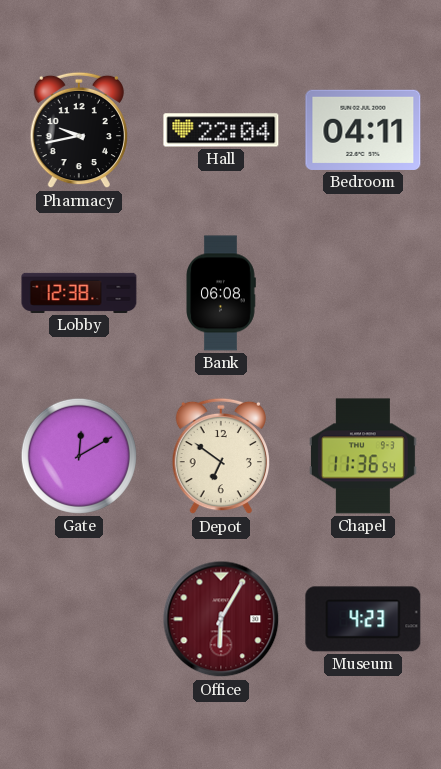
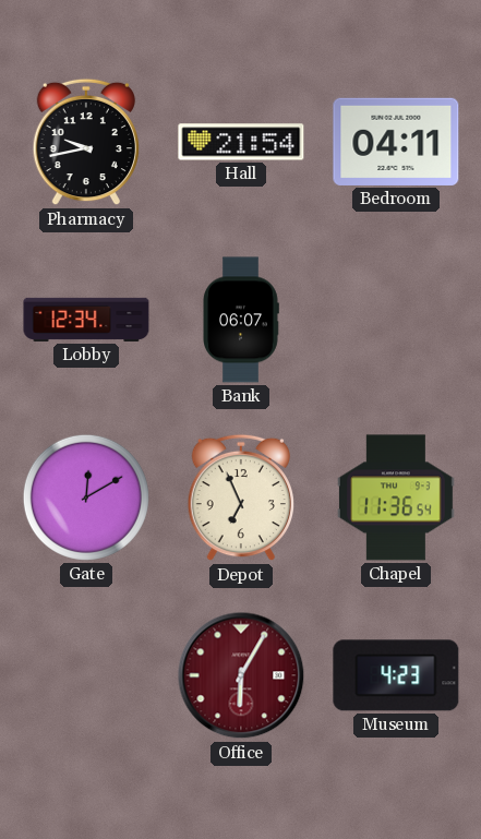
Hall: 22:04 -> 21:54
Lobby: 12:38 -> 12:34
Bank: 06:08 -> 06:07
Depot: 6:51 -> 6:56
